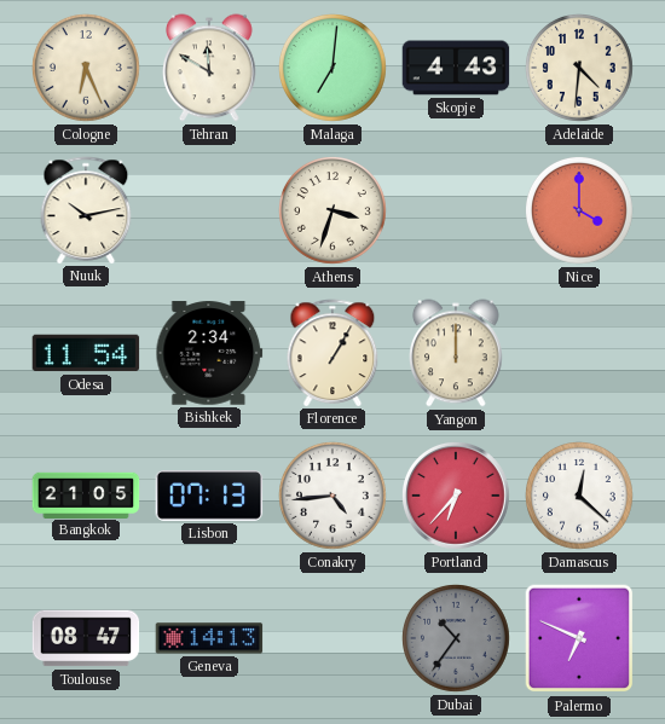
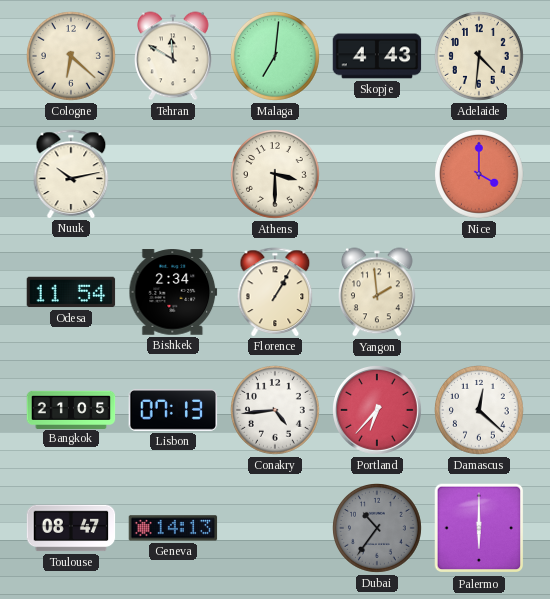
Cologne: 6:26 -> 6:22
Athens: 3:33 -> 3:30
Yangon: 12:00 -> 1:59
Palermo: 6:49 -> 6:00
